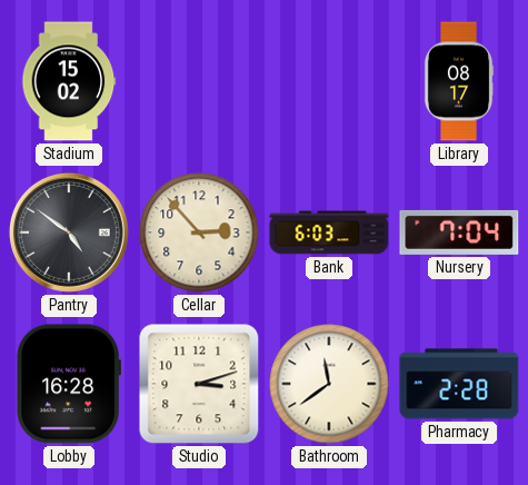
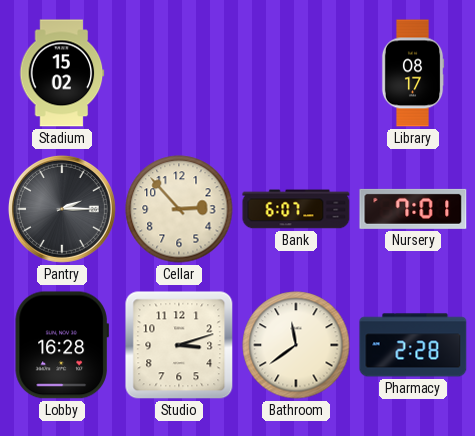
Pantry: 4:51 -> 2:15
Bank: 6:03 -> 6:07
Nursery: 7:04 -> 7:01
